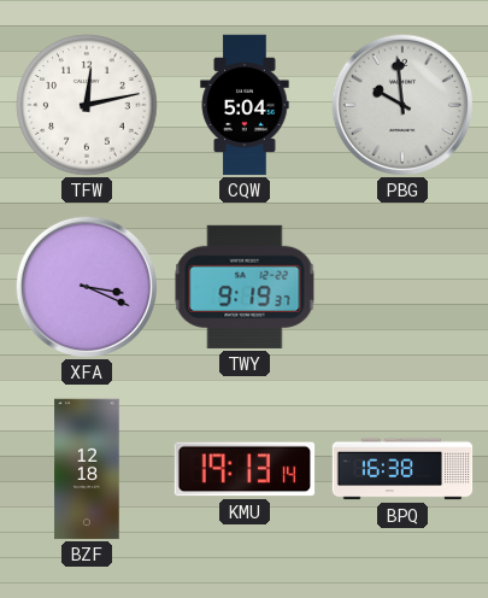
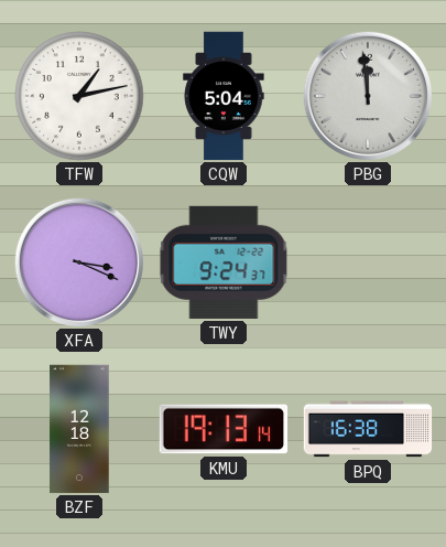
TFW: 12:13 -> 1:13
PBG: 9:59 -> 11:59
TWY: 9:19 -> 9:24
